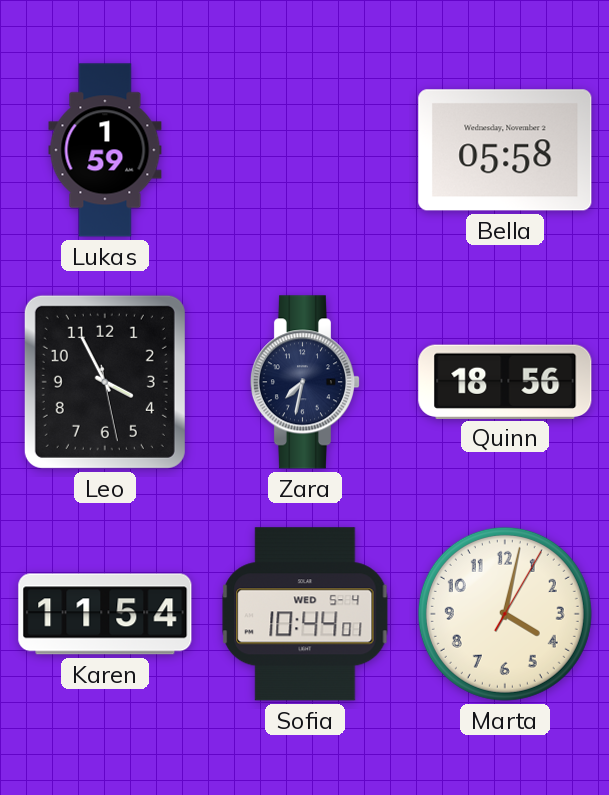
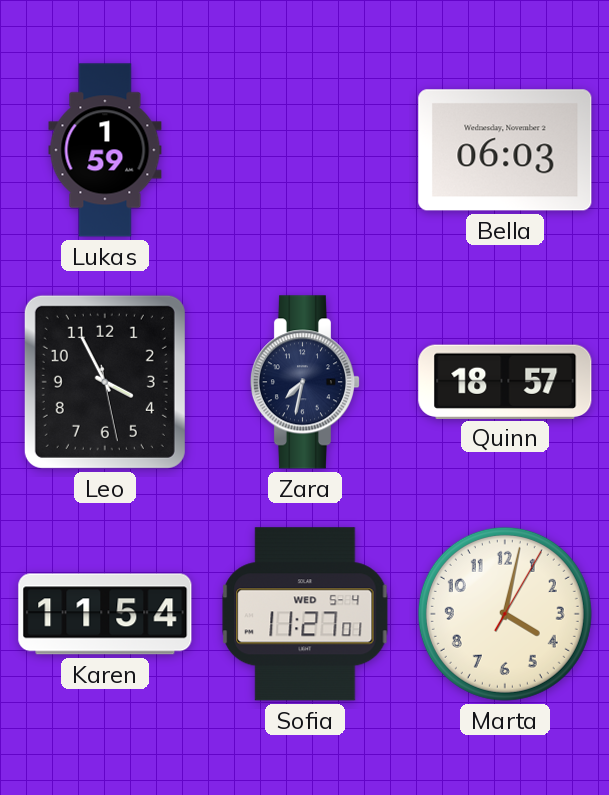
Bella: 05:58 -> 06:03
Quinn: 18:56 -> 18:57
Sofia: 10:44 -> 11:27
